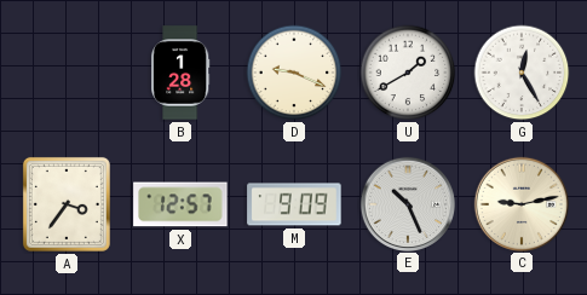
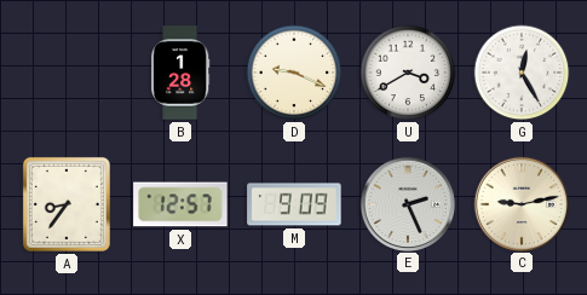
U: 1:40 -> 3:40
A: 3:36 -> 8:36
E: 10:26 -> 2:26
